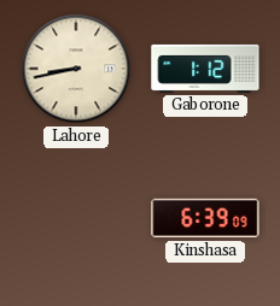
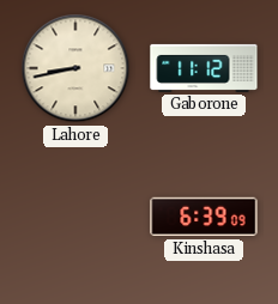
Gaborone: 1:12 -> 11:12
